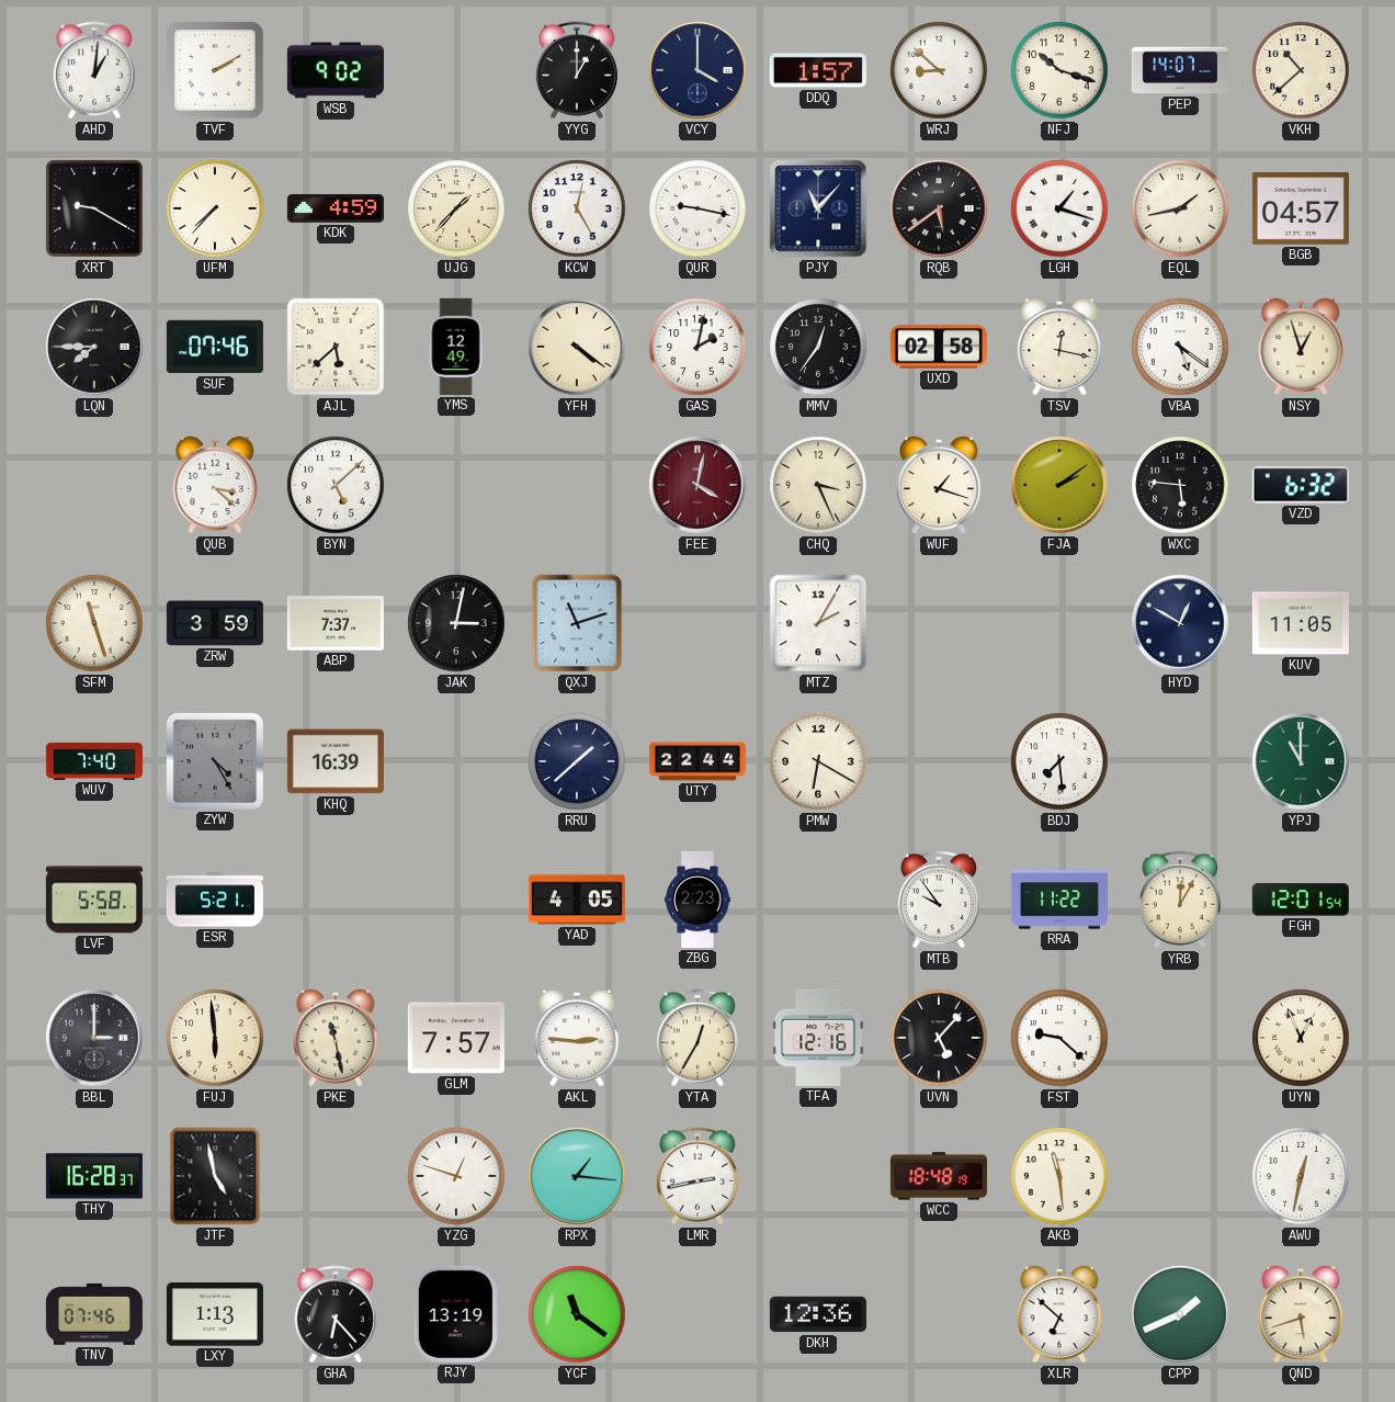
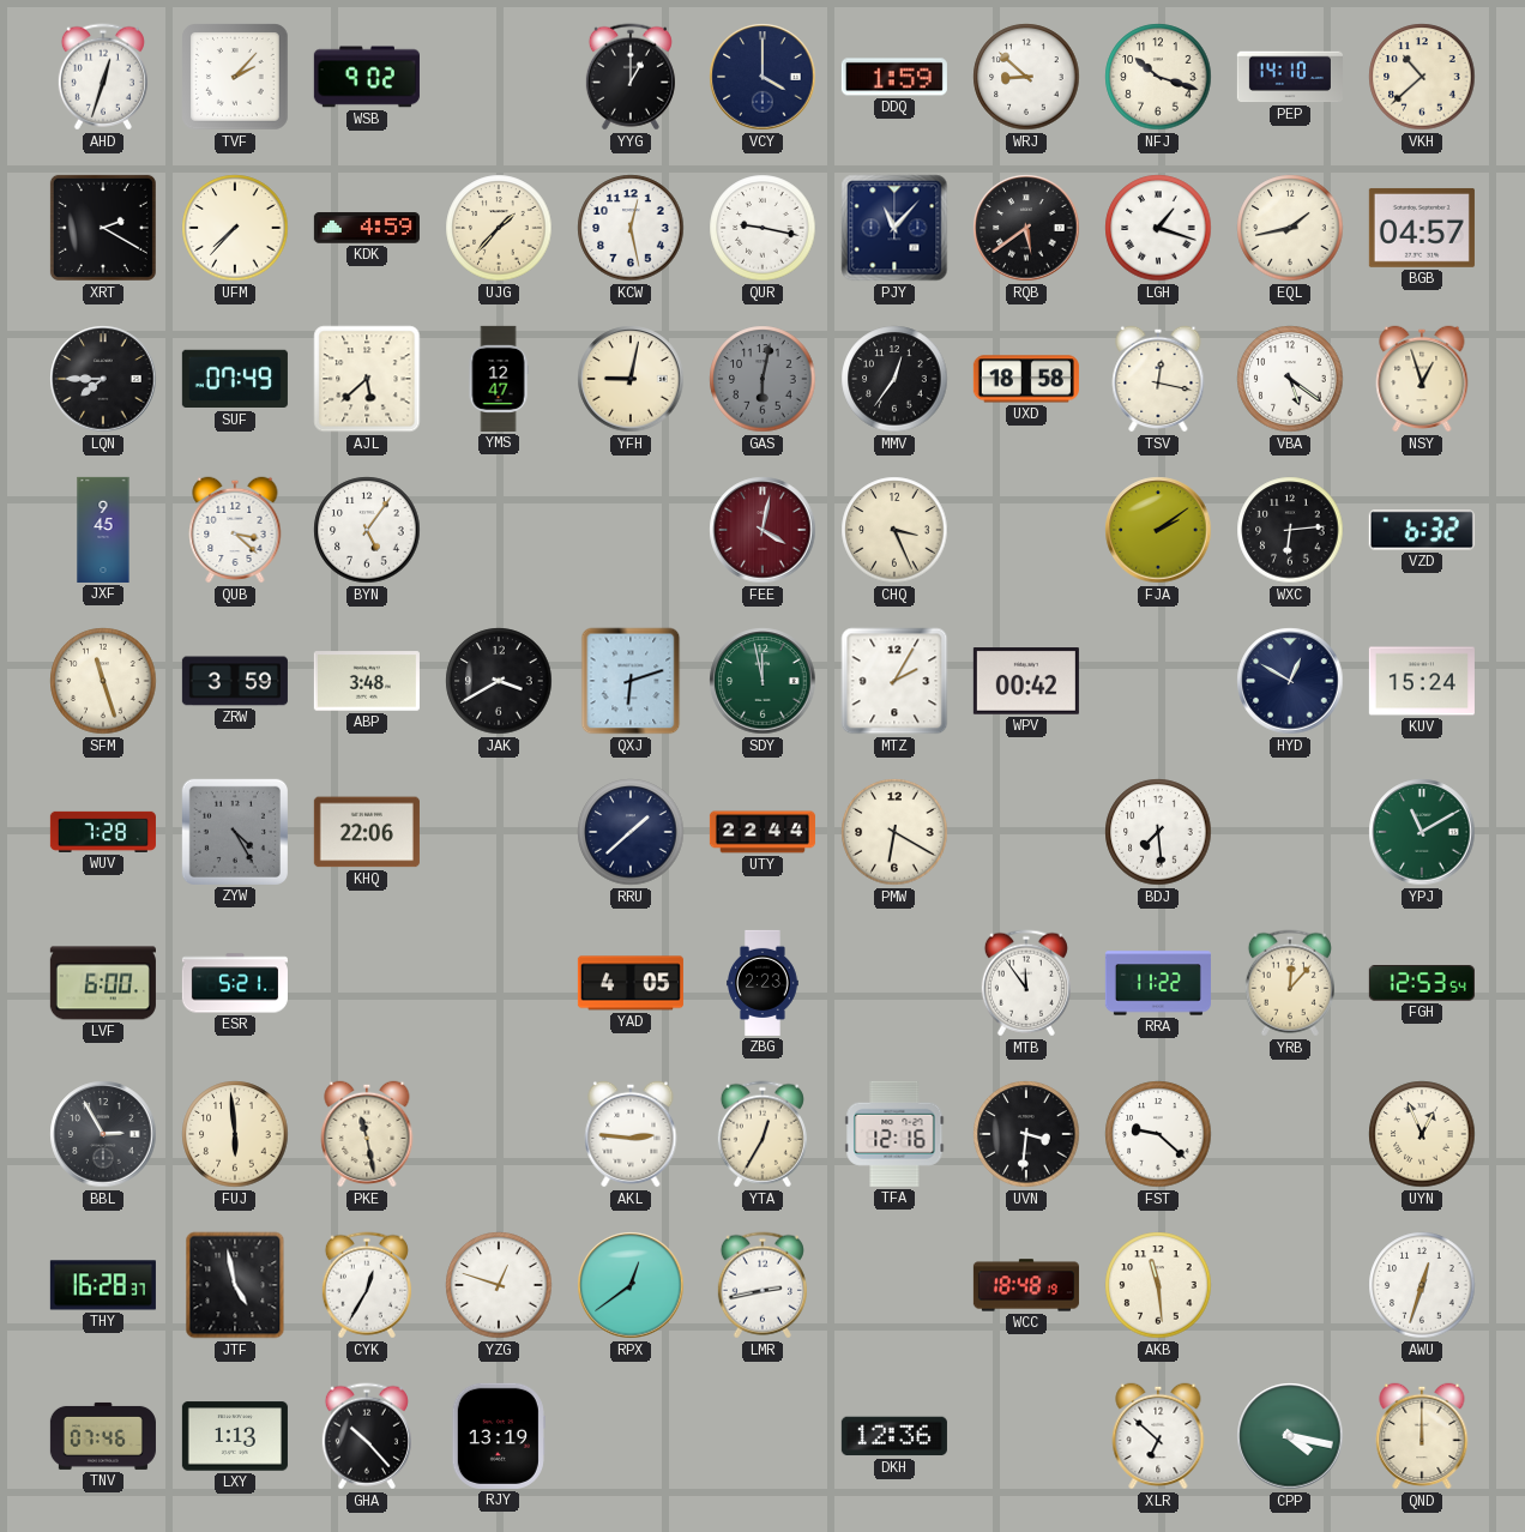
AHD: 1:01 -> 12:33
TVF: 2:10 -> 2:07
DDQ: 1:57 -> 1:59
PEP: 14:07 -> 14:10
XRT: 9:20 -> 2:20
KCW: 12:25 -> 12:28
SUF: 07:46 -> 07:49
YMS: 12:49 -> 12:47
YFH: 4:21 -> 9:02
GAS: 2:02 -> 6:02
GAS dial: white -> grey
UXD: 02:58 -> 18:58
JXF: none -> 9:45
BYN: 5:08 -> 5:06
WUF: 1:18 -> none
WXC: 5:46 -> 6:14
ABP: 7:37 -> 3:48
JAK: 3:02 -> 3:40
QXJ: 11:12 -> 6:12
SDY: none -> 11:58
WPV: none -> 00:42
KUV: 11:05 -> 15:24
WUV: 7:40 -> 7:28
KHQ: 16:39 -> 22:06
YPJ: 11:00 -> 11:10
LVF: 5:58 -> 6:00
MTB: 9:54 -> 11:54
YRB: 12:05 -> 12:07
FGH: 12:01 -> 12:53
BBL: 3:00 -> 2:55
GLM: 7:57 -> none
UVN: 5:07 -> 3:31
CYK: none -> 12:35
RPX: 1:16 -> 12:39
AWU: 12:32 -> 12:33
GHA: 6:23 -> 10:23
YCF: 11:21 -> none
CPP: 1:41 -> 4:17
QND: 5:42 -> 12:00
